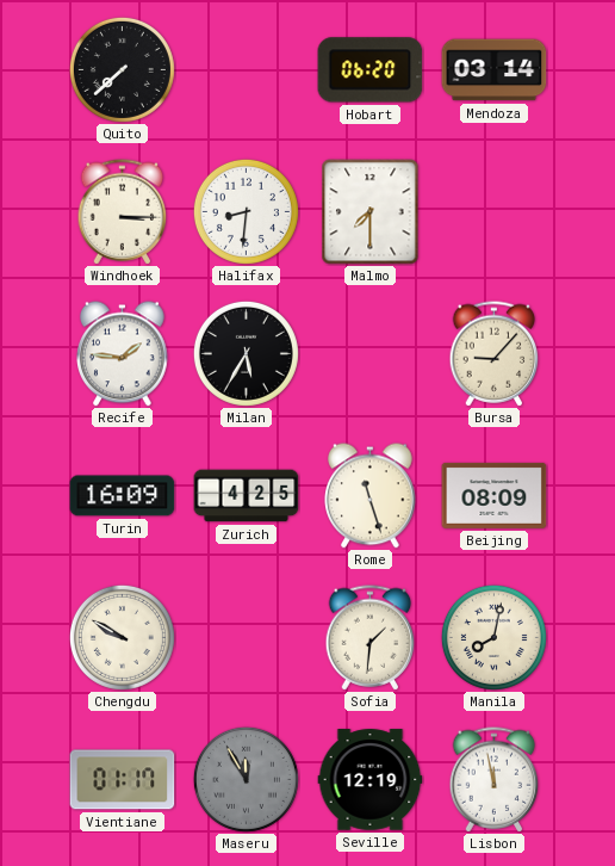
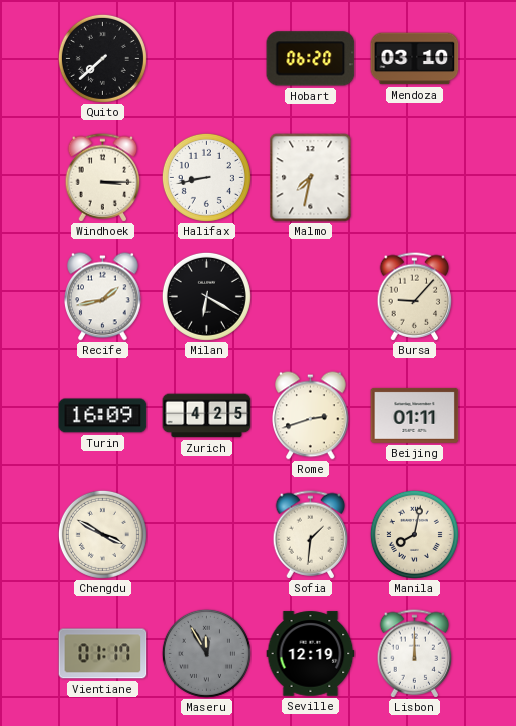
Mendoza: 03:14 -> 03:10
Halifax: 8:31 -> 8:43
Malmo: 7:30 -> 7:32
Recife: 1:46 -> 1:43
Milan: 5:35 -> 6:20
Rome: 11:27 -> 2:42
Beijing: 08:09 -> 01:11
Chengdu: 9:50 -> 3:50
Lisbon: 11:58 -> 12:00
